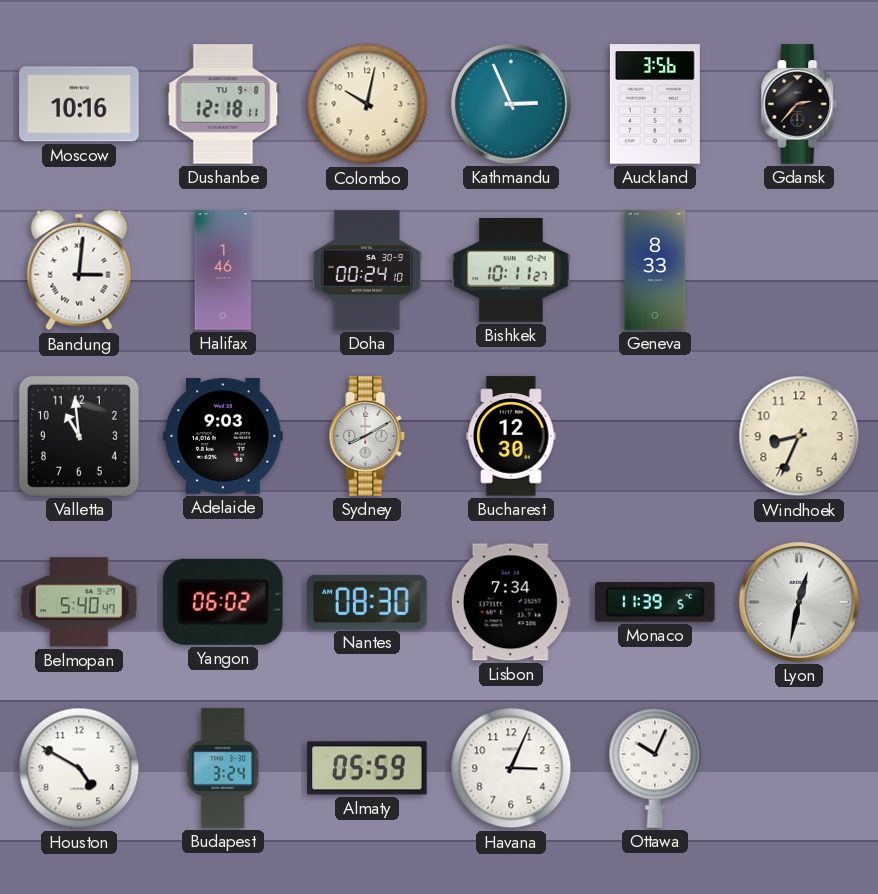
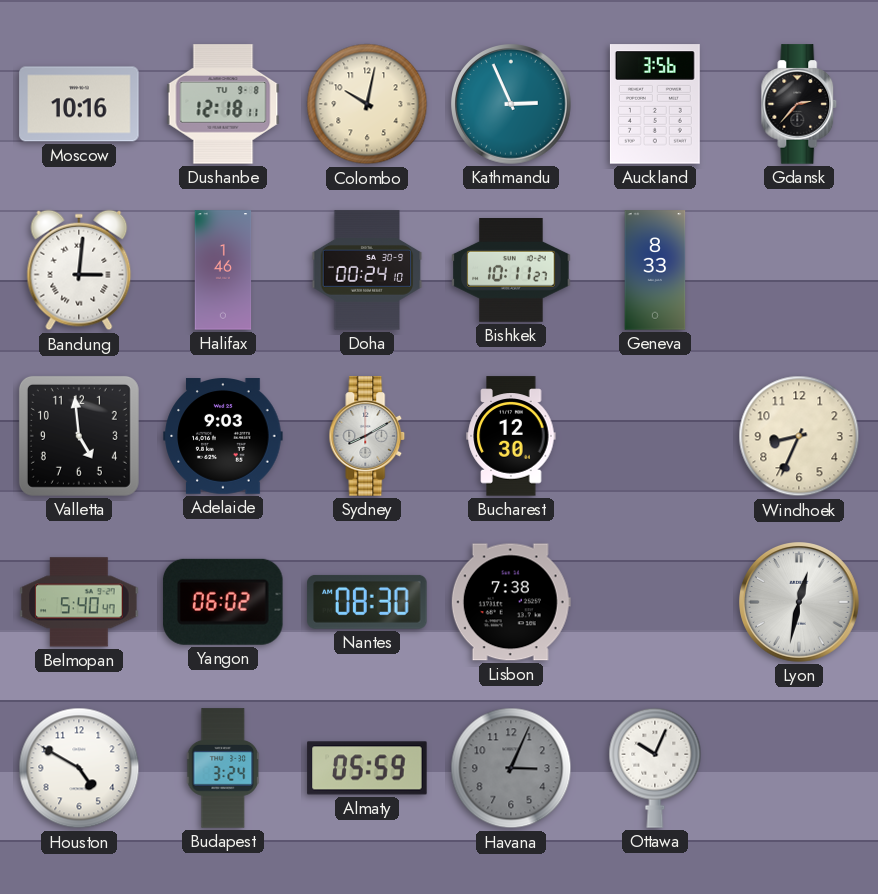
Valletta: 10:59 -> 4:59
Lisbon: 7:34 -> 7:38
Monaco: 11:39 -> none
Havana dial: white -> grey
